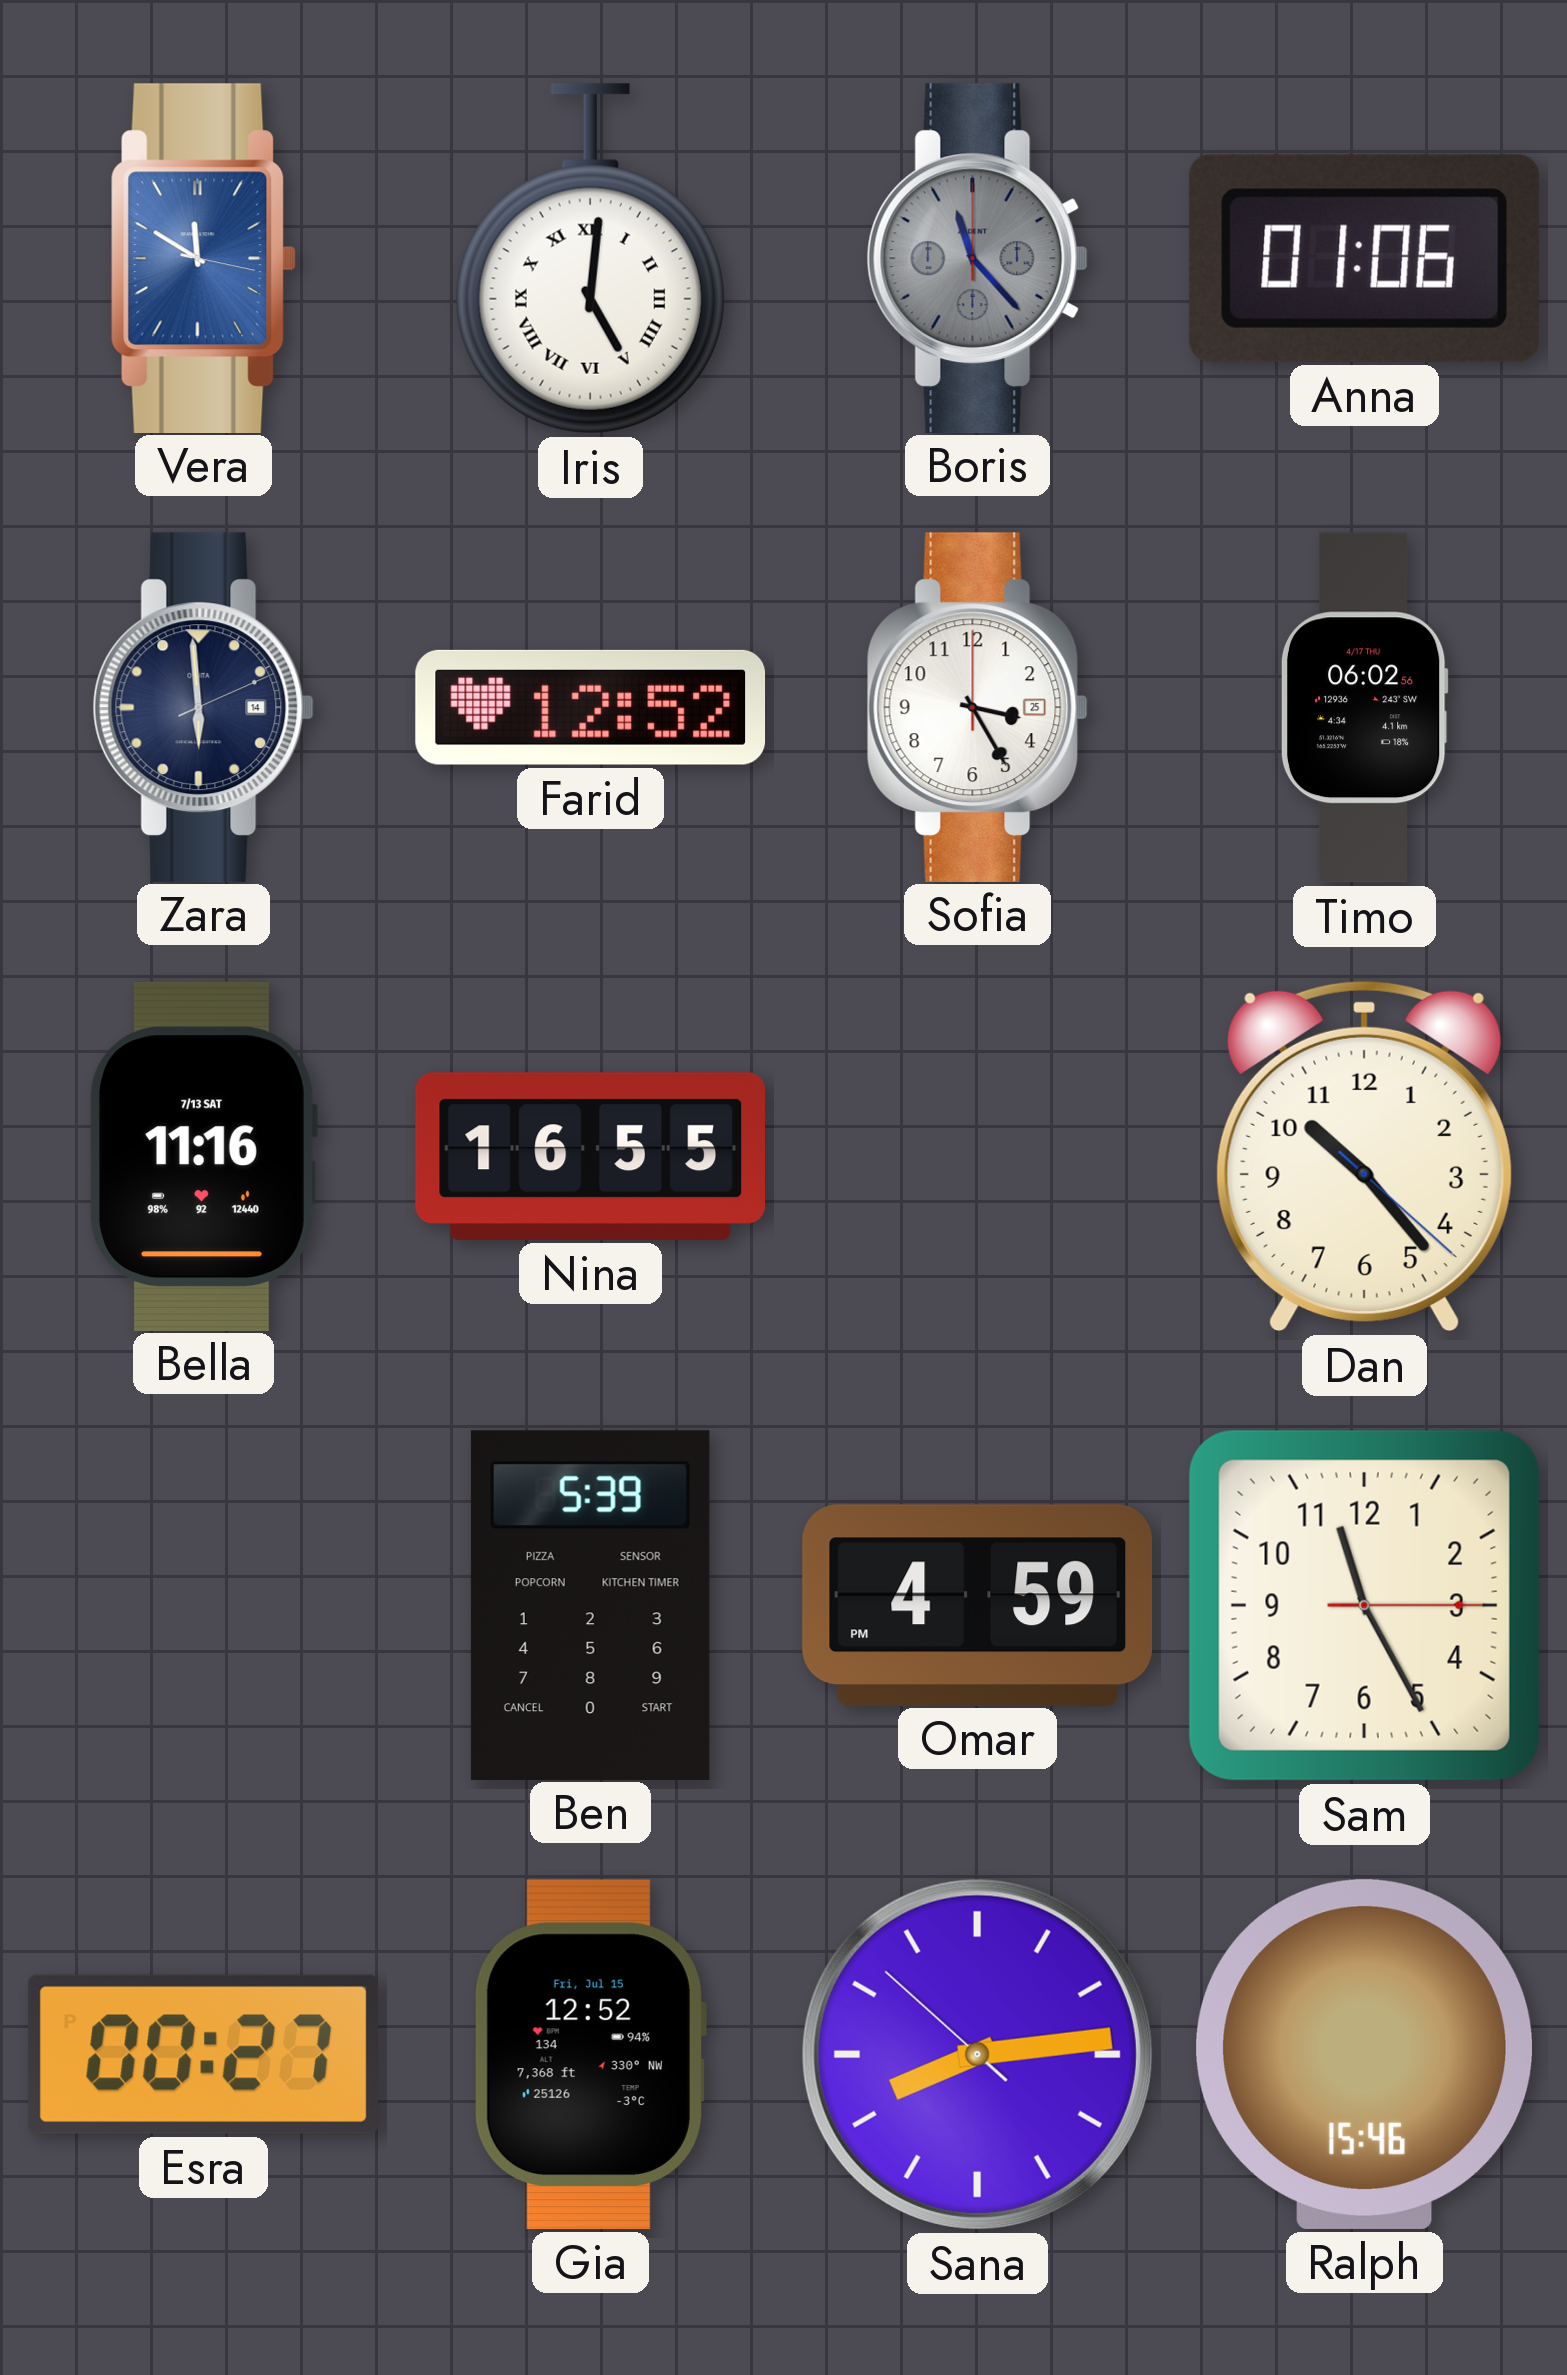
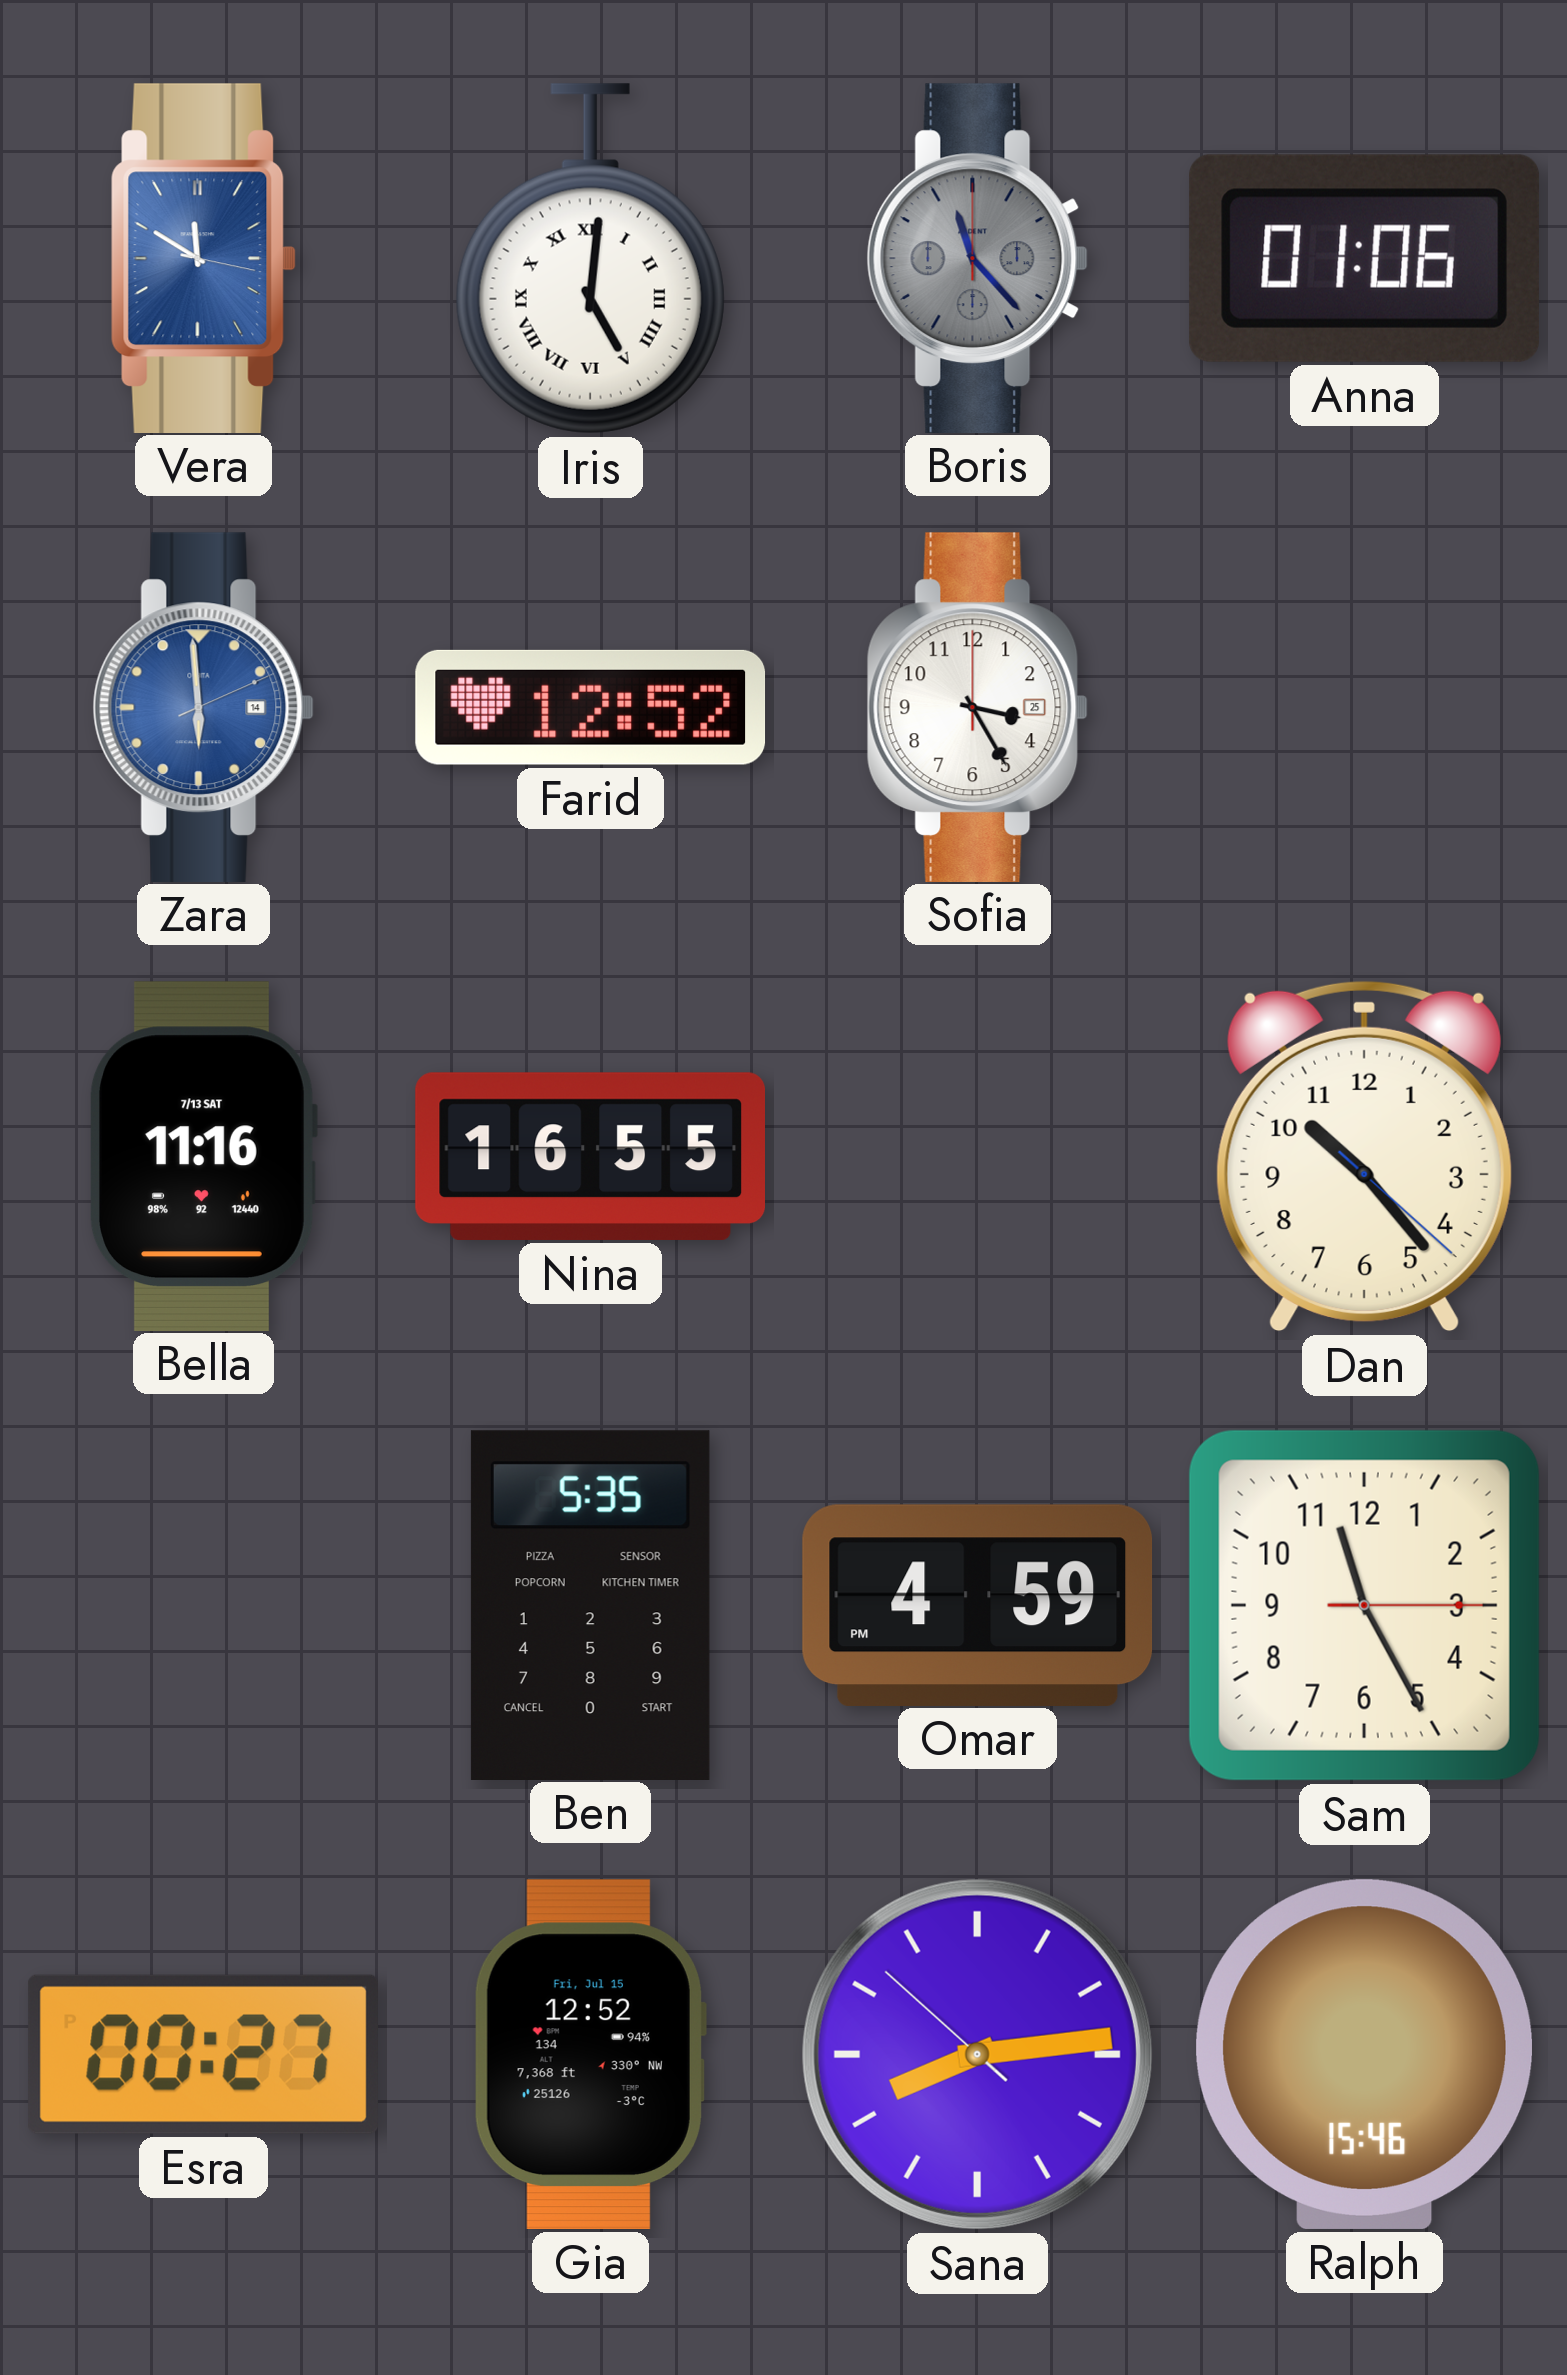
Zara dial: navy -> blue
Timo: 06:02 -> none
Ben: 5:39 -> 5:35
